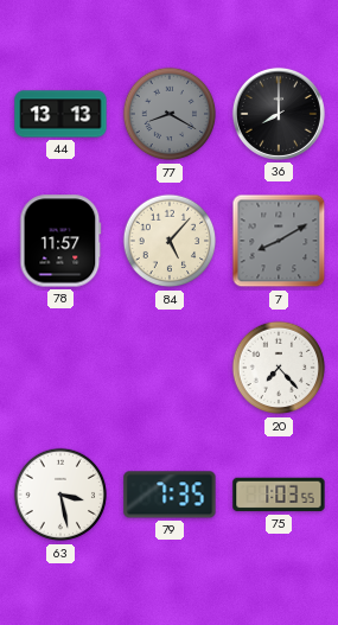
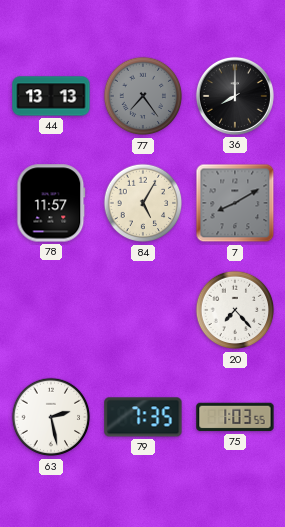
77: 8:20 -> 7:24
84: 5:07 -> 5:05
63: 3:28 -> 2:28
